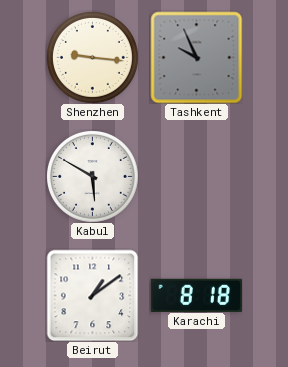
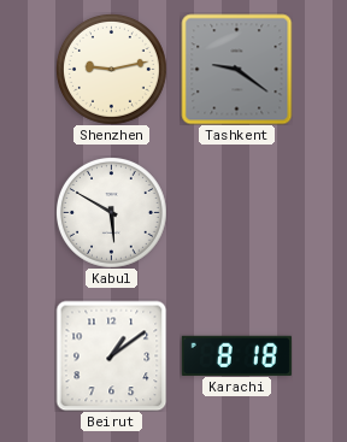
Shenzhen: 9:16 -> 9:13
Tashkent: 9:56 -> 9:21
